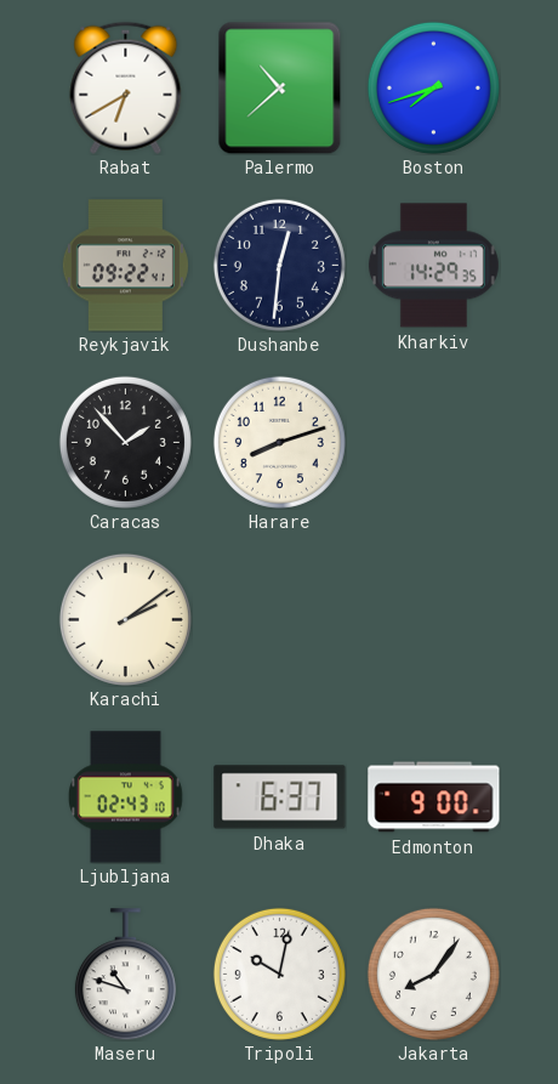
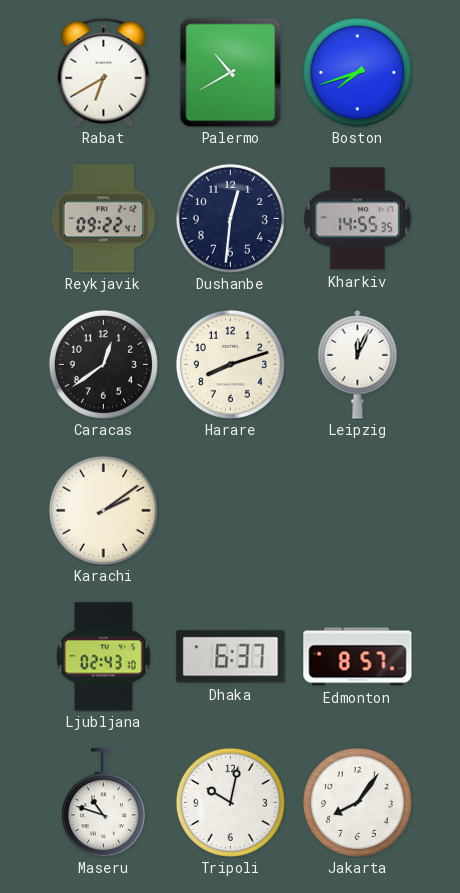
Palermo: 10:38 -> 10:40
Kharkiv: 14:29 -> 14:55
Caracas: 1:53 -> 12:39
Leipzig: none -> 12:04
Edmonton: 9:00 -> 8:57
